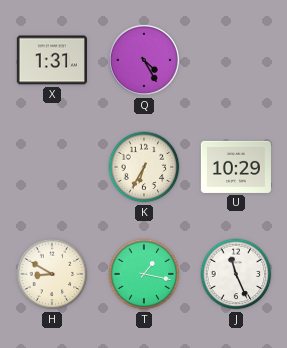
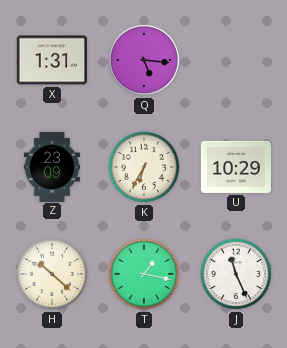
Q: 4:25 -> 5:16
Z: none -> 23:09
H: 8:50 -> 10:22
